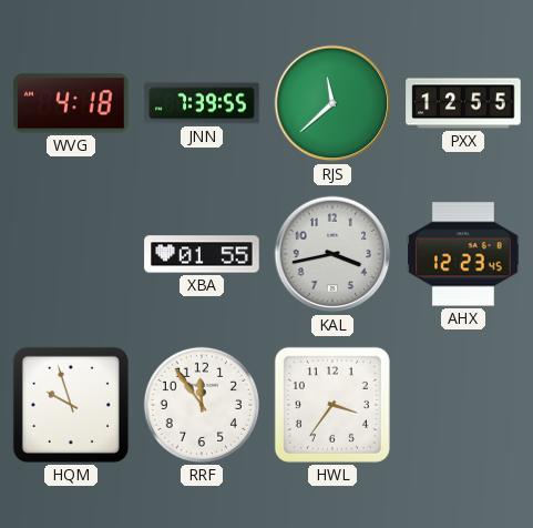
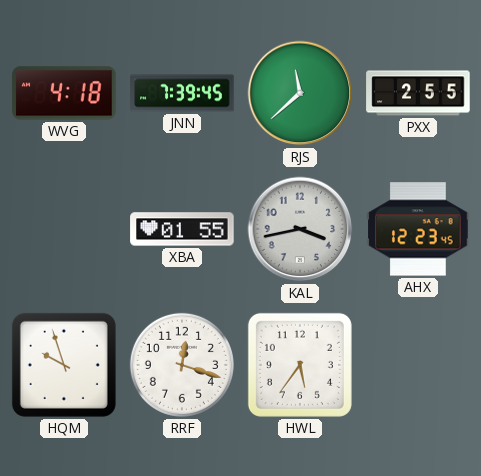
JNN: 7:39:55 -> 7:39:45
PXX: 12:55 -> 2:55
RRF: 11:54 -> 12:18
HWL: 3:36 -> 5:36
